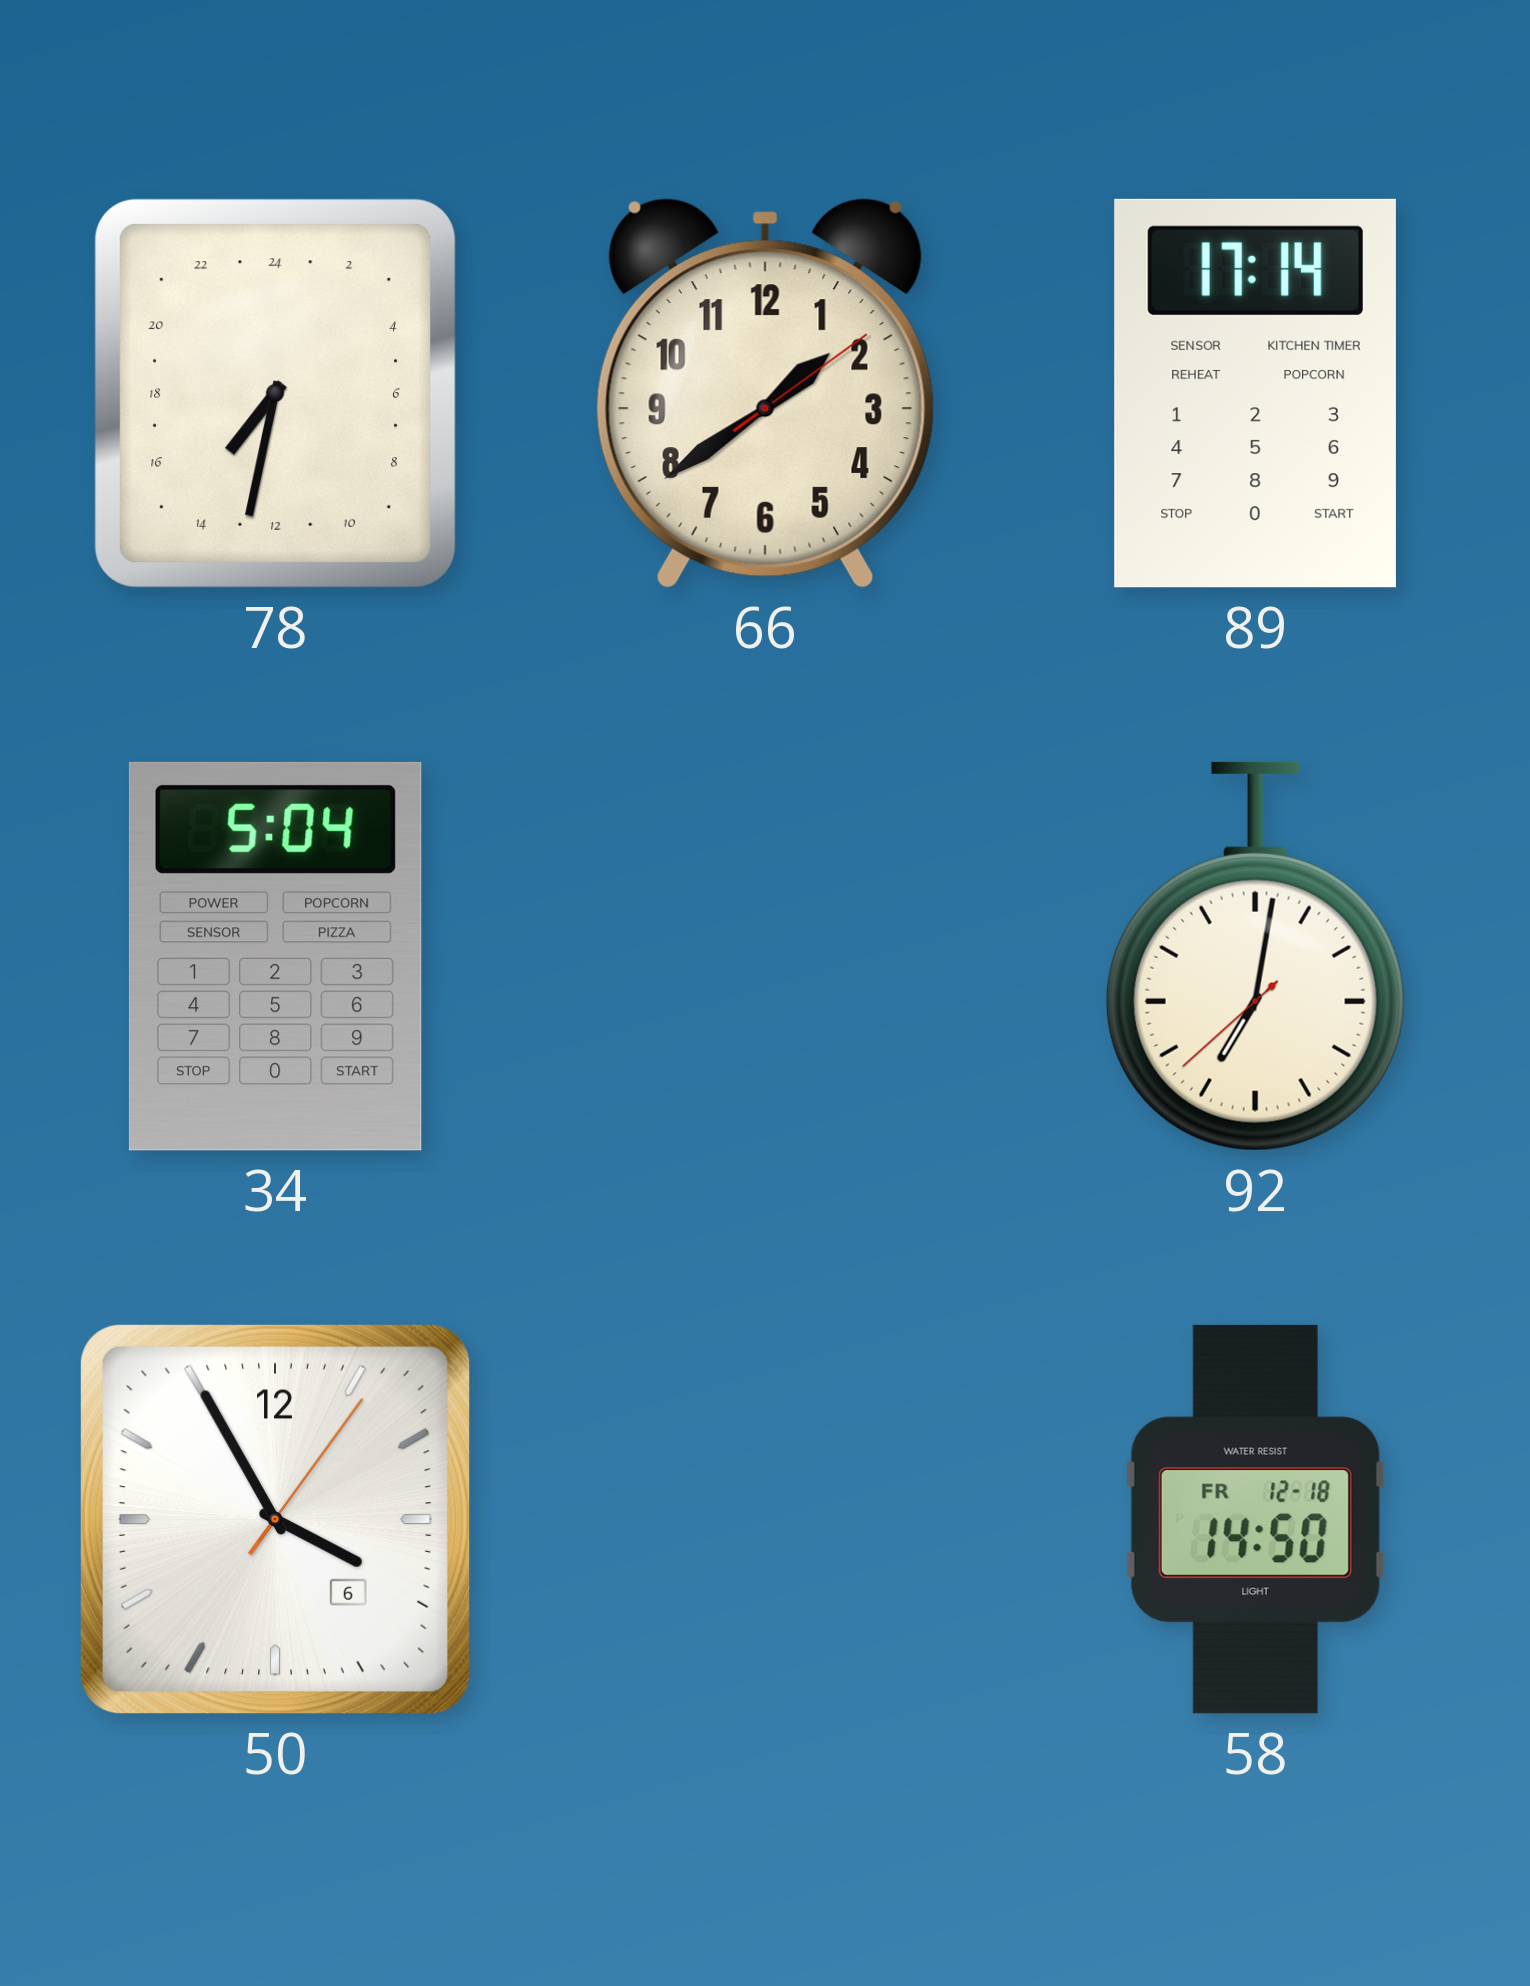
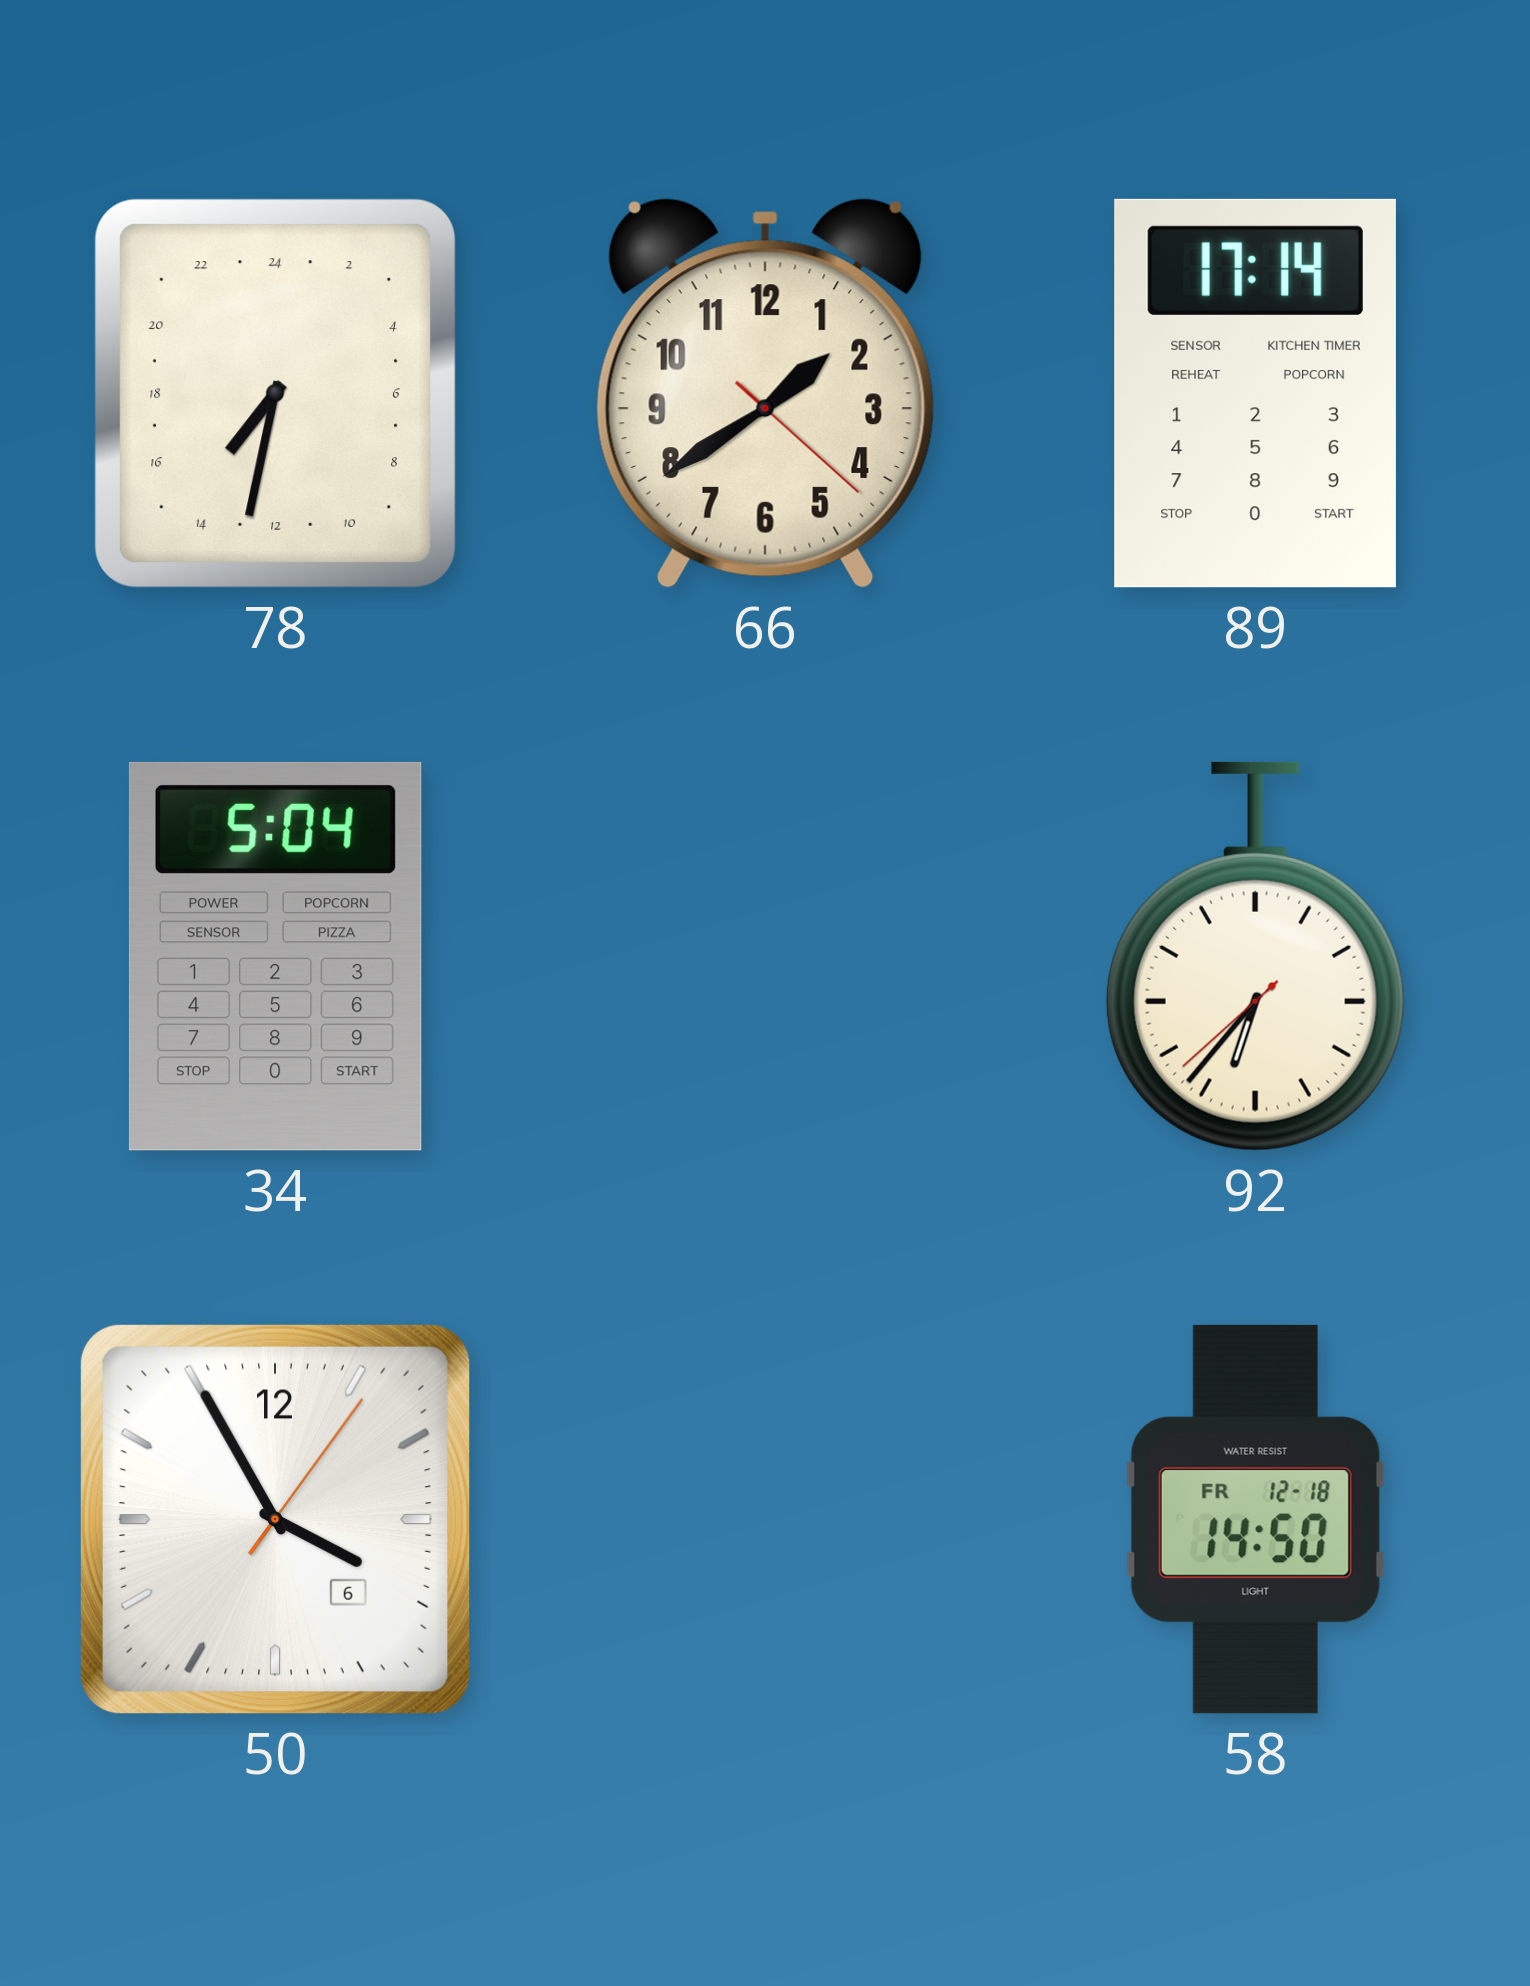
66: 1:39:09 -> 1:39:22
92: 7:01 -> 6:36
